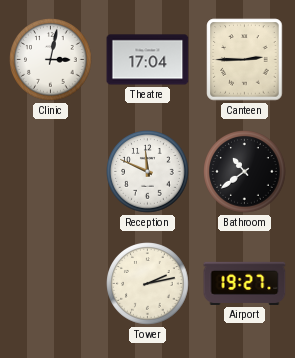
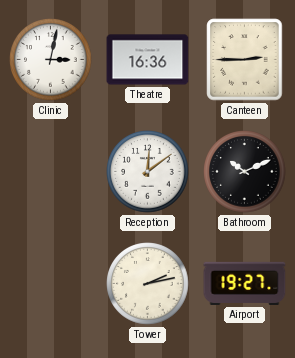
Theatre: 17:04 -> 16:36
Reception: 11:49 -> 12:09
Bathroom: 10:39 -> 10:11
